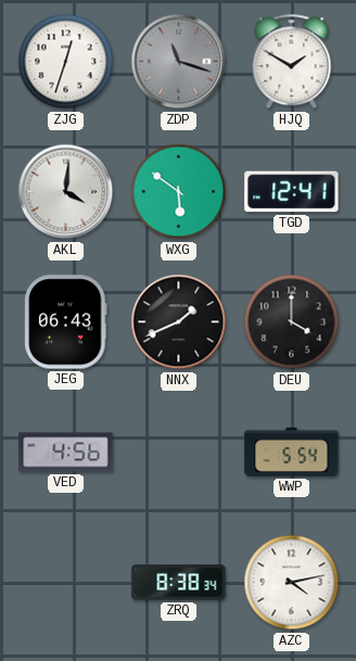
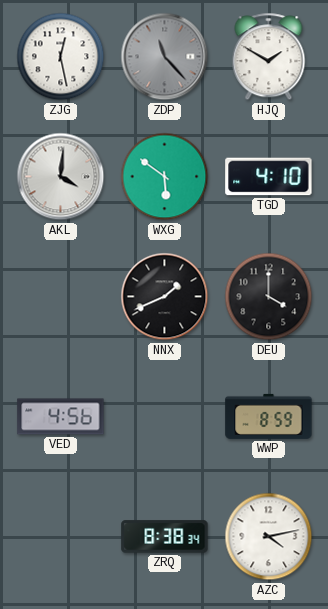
ZJG: 12:33 -> 12:28
ZDP: 11:18 -> 11:23
TGD: 12:41 -> 4:10
JEG: 06:43 -> none
WWP: 5:54 -> 8:59
